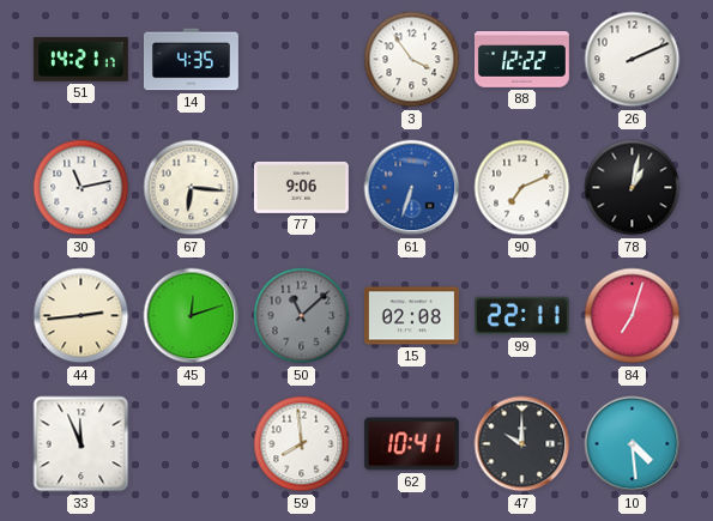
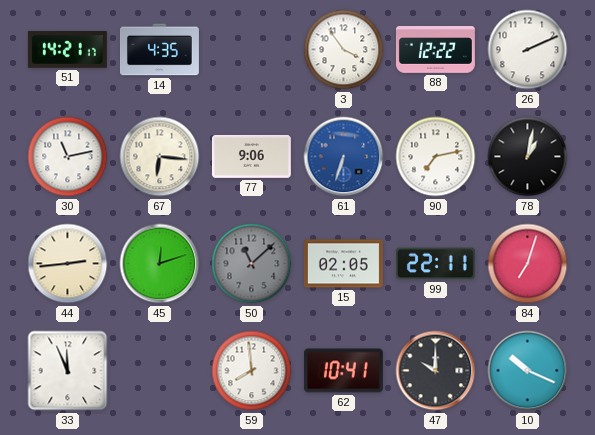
90: 7:11 -> 7:13
15: 02:08 -> 02:05
10: 4:29 -> 10:19
